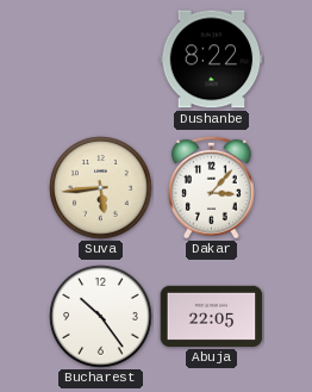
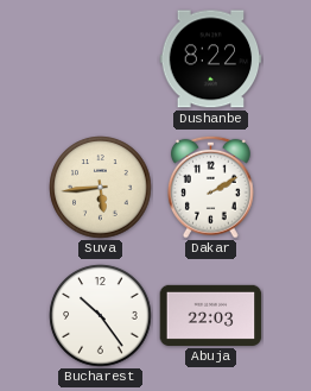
Dakar: 3:07 -> 2:10
Abuja: 22:05 -> 22:03
